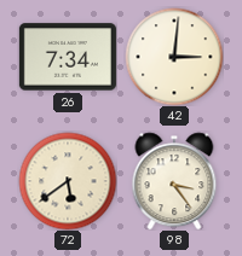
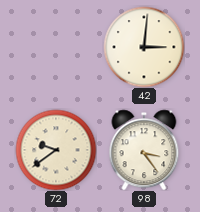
26: 7:34 -> none
72: 5:39 -> 9:39
